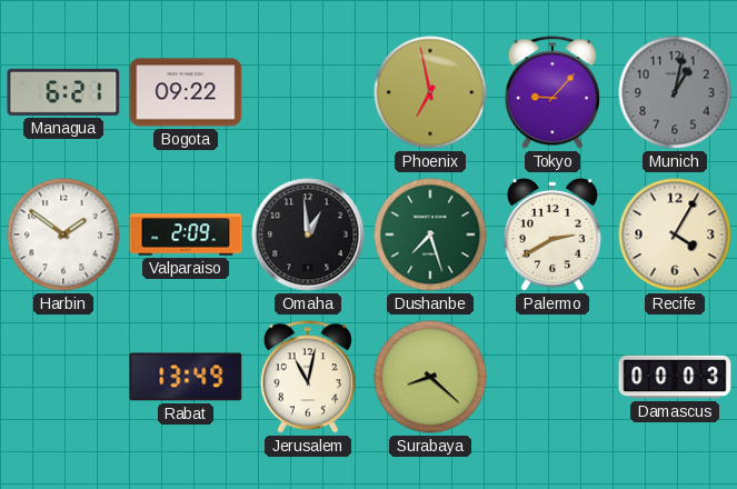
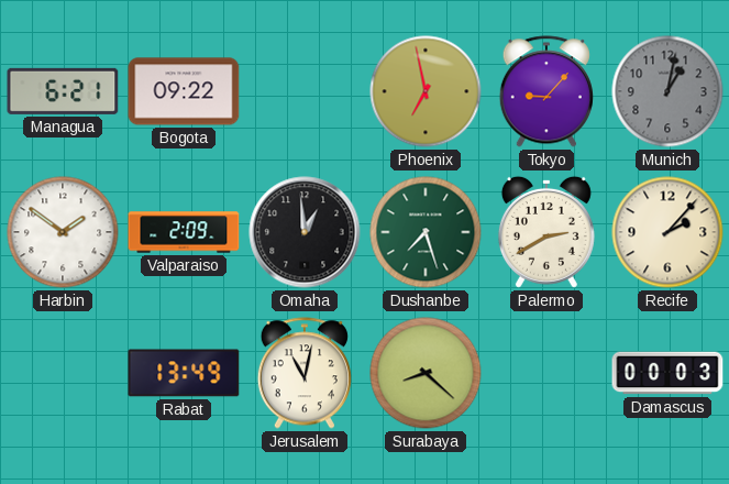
Recife: 4:05 -> 2:07
